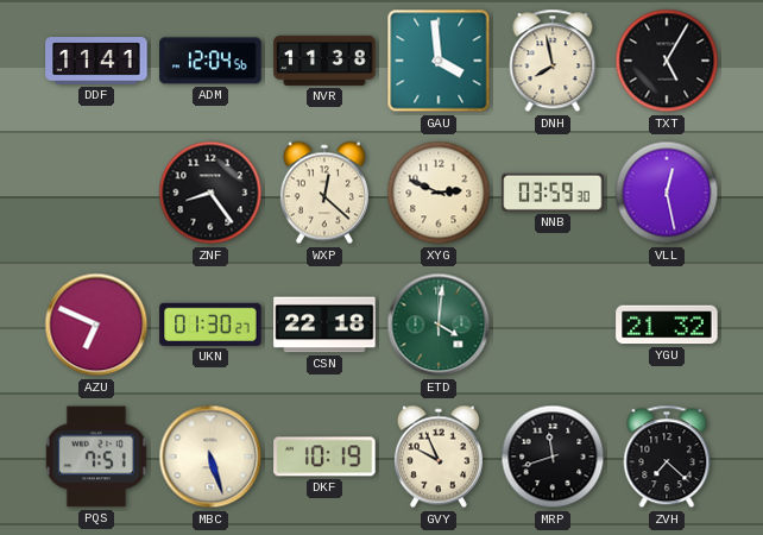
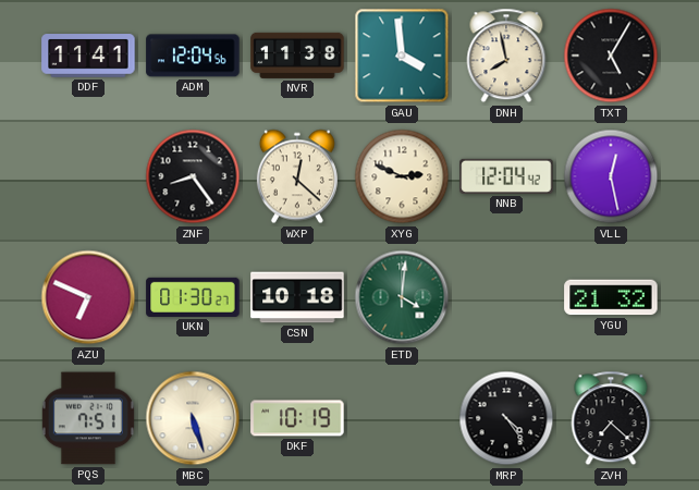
NNB: 03:59 -> 12:04
CSN: 22:18 -> 10:18
GVY: 9:56 -> none
MRP: 11:42 -> 4:24
